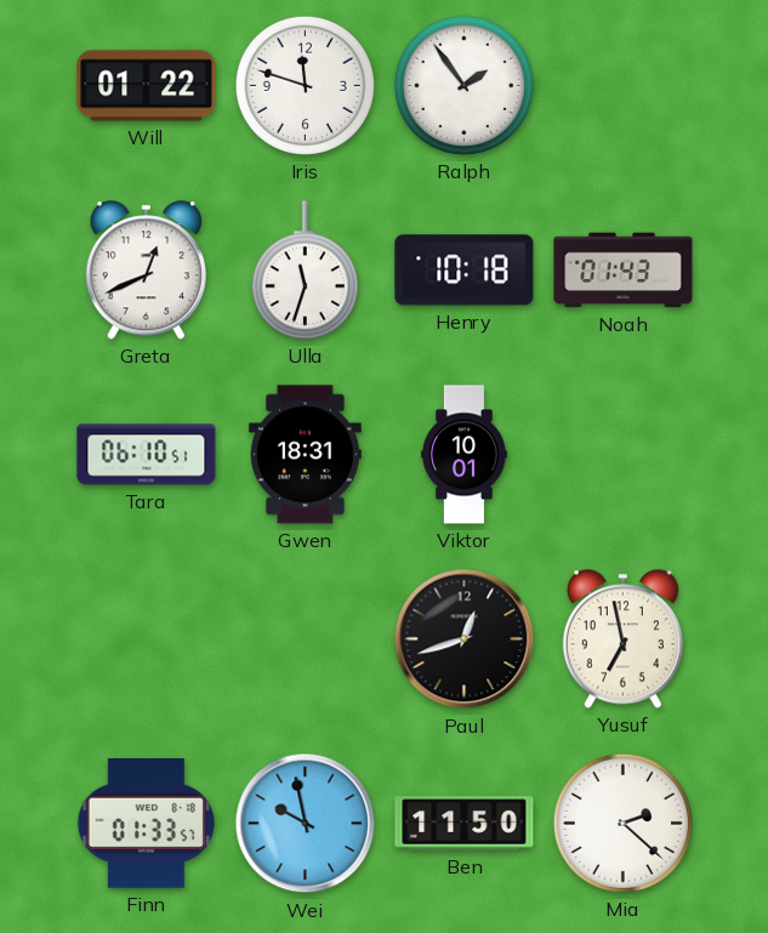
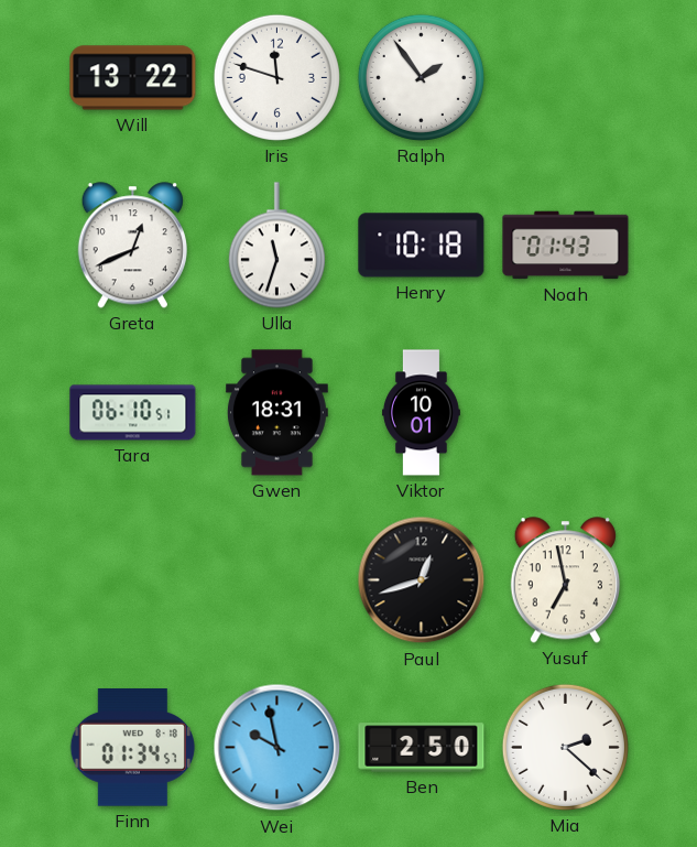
Will: 01:22 -> 13:22
Finn: 01:33 -> 01:34
Ben: 11:50 -> 2:50
